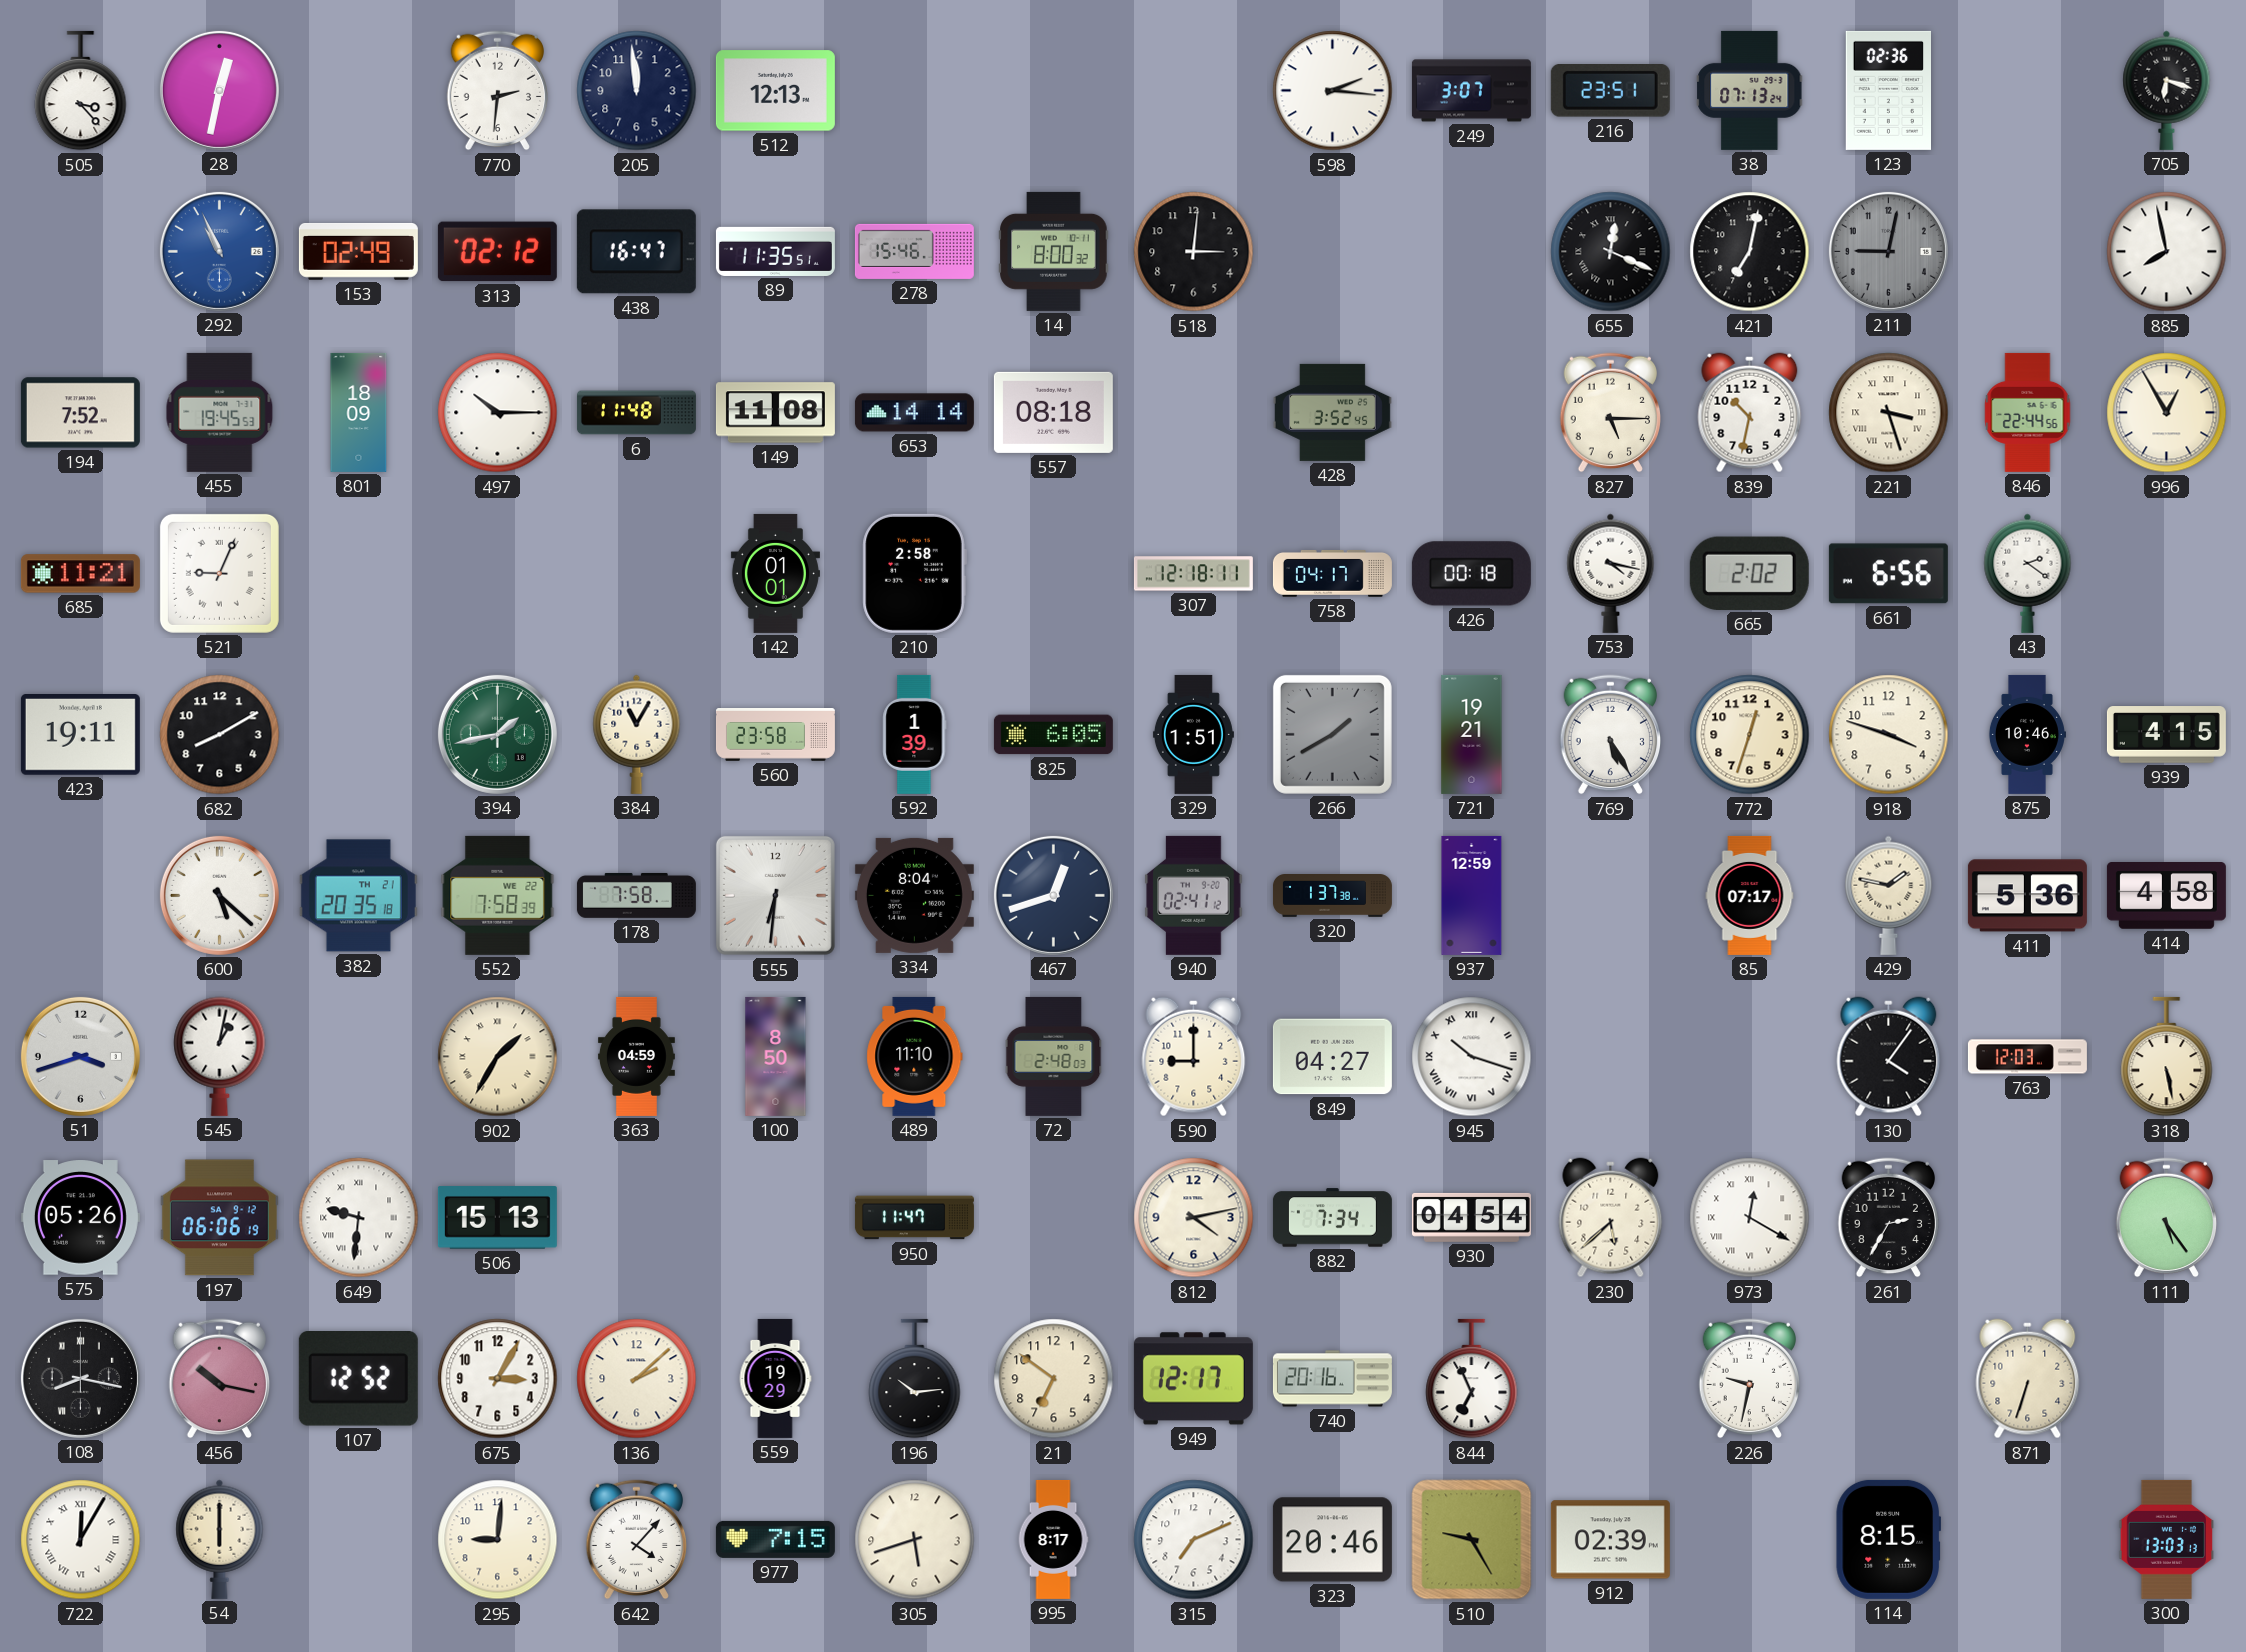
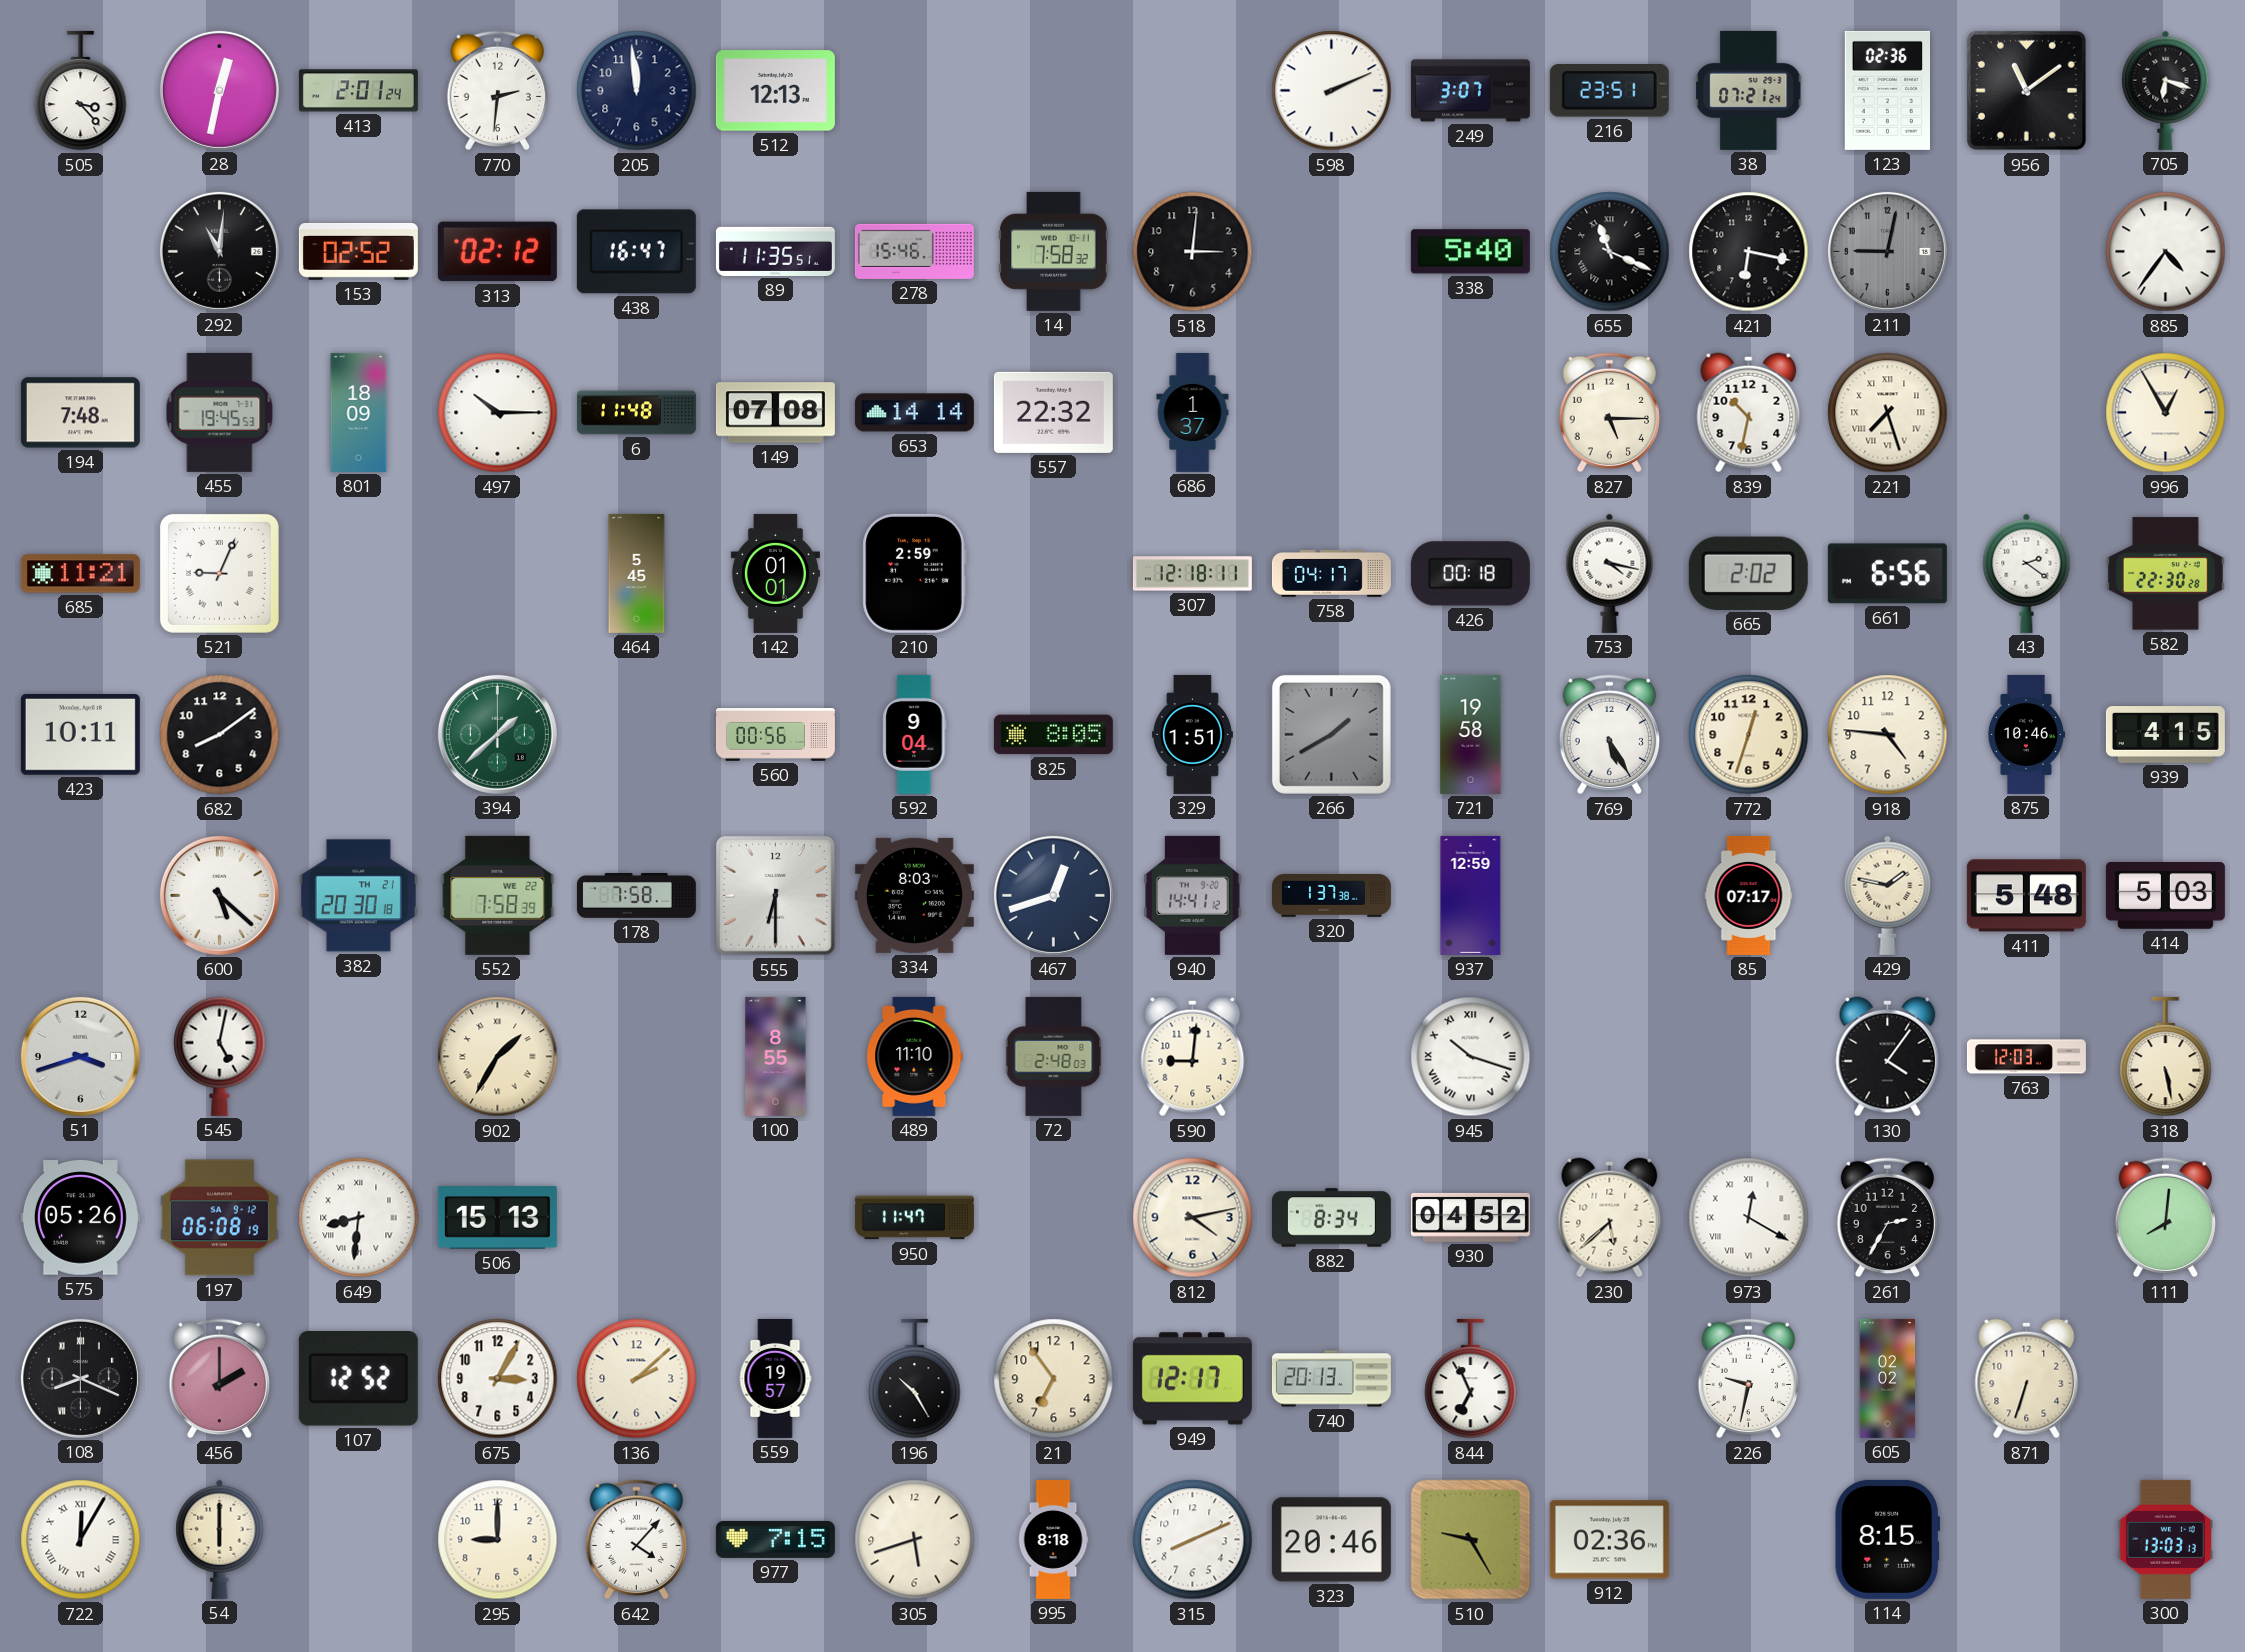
413: none -> 2:01
598: 2:16 -> 2:11
38: 07:13 -> 07:21
956: none -> 11:09
292: 10:56 -> 11:01
292 dial: blue -> black
153: 02:49 -> 02:52
14: 8:00 -> 7:58
338: none -> 5:40
655: 12:19 -> 11:19
421: 7:02 -> 6:17
885: 7:58 -> 4:36
194: 7:52 -> 7:48
149: 11:08 -> 07:08
557: 08:18 -> 22:32
686: none -> 1:37
428: 3:52 -> none
221: 3:27 -> 7:27
846: 22:44 -> none
464: none -> 5:45
210: 2:58 -> 2:59
582: none -> 22:30
423: 19:11 -> 10:11
682: 8:10 -> 8:09
394: 1:43 -> 1:38
384: 11:05 -> none
560: 23:58 -> 00:56
592: 1:39 -> 9:04
825: 6:05 -> 8:05
721: 19:21 -> 19:58
918: 3:48 -> 4:46
382: 20:35 -> 20:30
555: 6:31 -> 6:30
334: 8:04 -> 8:03
940: 02:41 -> 14:41
411: 5:36 -> 5:48
414: 4:58 -> 5:03
545: 1:02 -> 5:02
363: 04:59 -> none
100: 8:50 -> 8:55
590: 9:00 -> 9:01
849: 04:27 -> none
197: 06:06 -> 06:08
649: 9:31 -> 8:31
882: 7:34 -> 8:34
930: 04:54 -> 04:52
111: 5:24 -> 8:01
108: 8:17 -> 8:19
456: 10:17 -> 2:00
559: 19:29 -> 19:57
196: 10:14 -> 10:25
21: 6:51 -> 6:54
740: 20:16 -> 20:13
605: none -> 02:02
295: 9:01 -> 9:00
995: 8:17 -> 8:18
315: 7:11 -> 8:11
912: 02:39 -> 02:36
